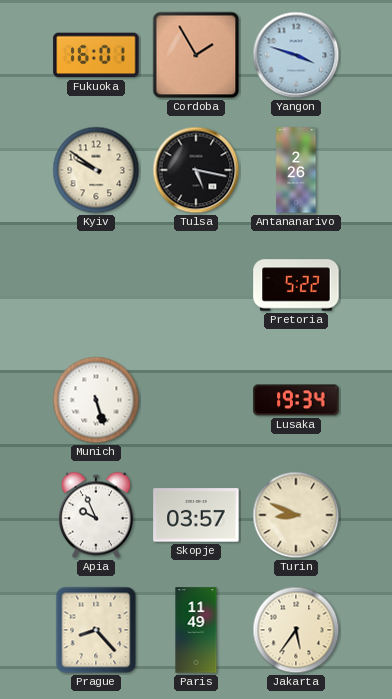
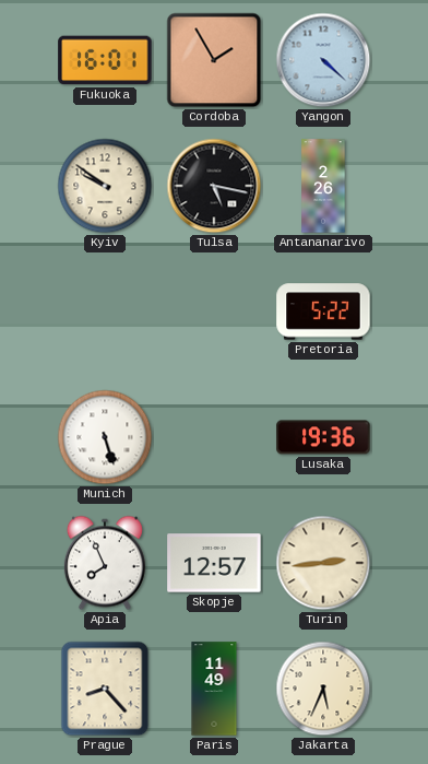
Yangon: 3:48 -> 4:22
Lusaka: 19:34 -> 19:36
Apia: 9:56 -> 7:56
Skopje: 03:57 -> 12:57
Turin: 8:49 -> 2:44
Jakarta: 5:36 -> 5:34
